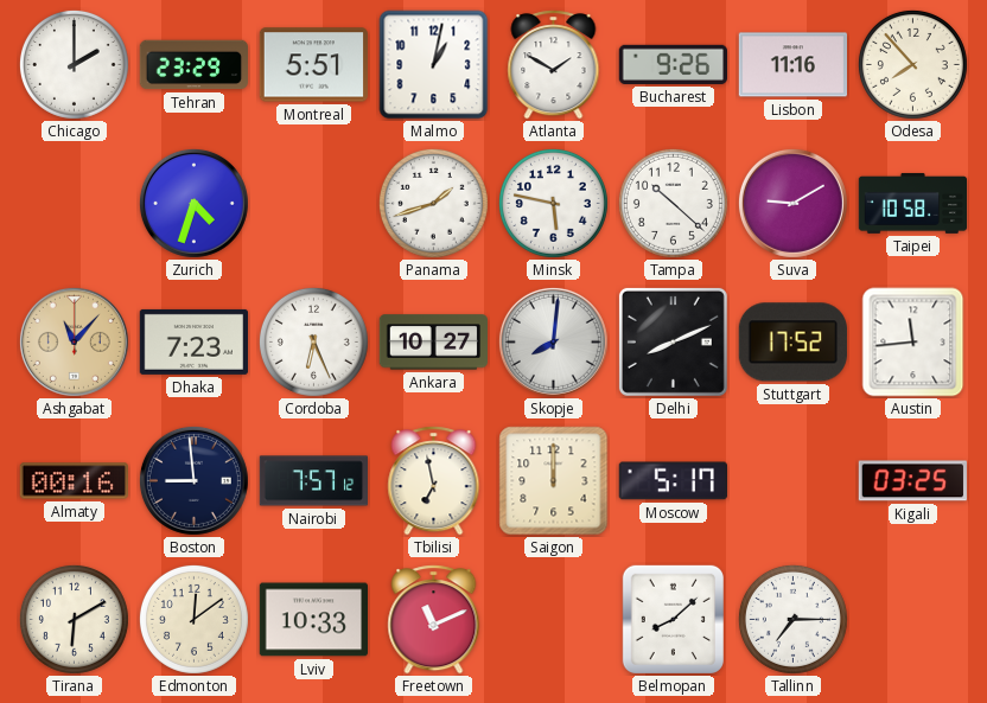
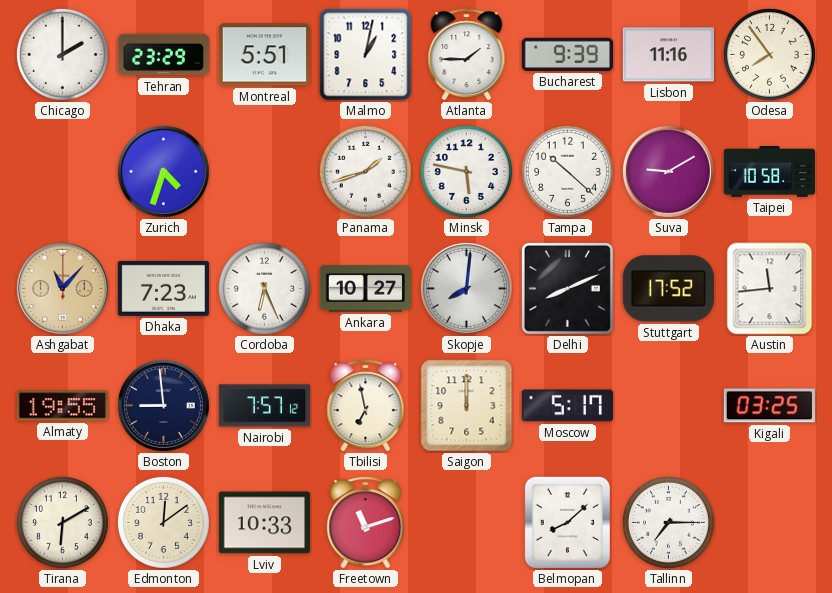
Atlanta: 1:50 -> 1:45
Bucharest: 9:26 -> 9:39
Odesa: 7:53 -> 7:54
Almaty: 00:16 -> 19:55
Freetown: 11:11 -> 11:12
